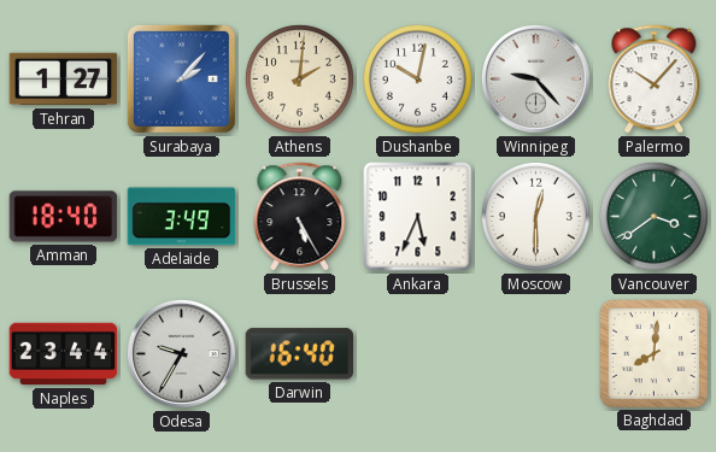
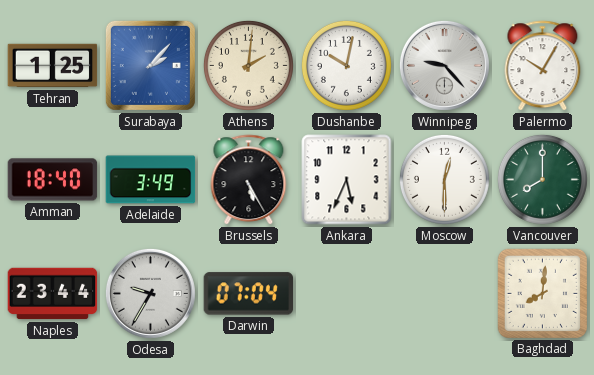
Tehran: 1:27 -> 1:25
Palermo: 10:07 -> 10:05
Vancouver: 3:39 -> 8:00
Darwin: 16:40 -> 07:04
